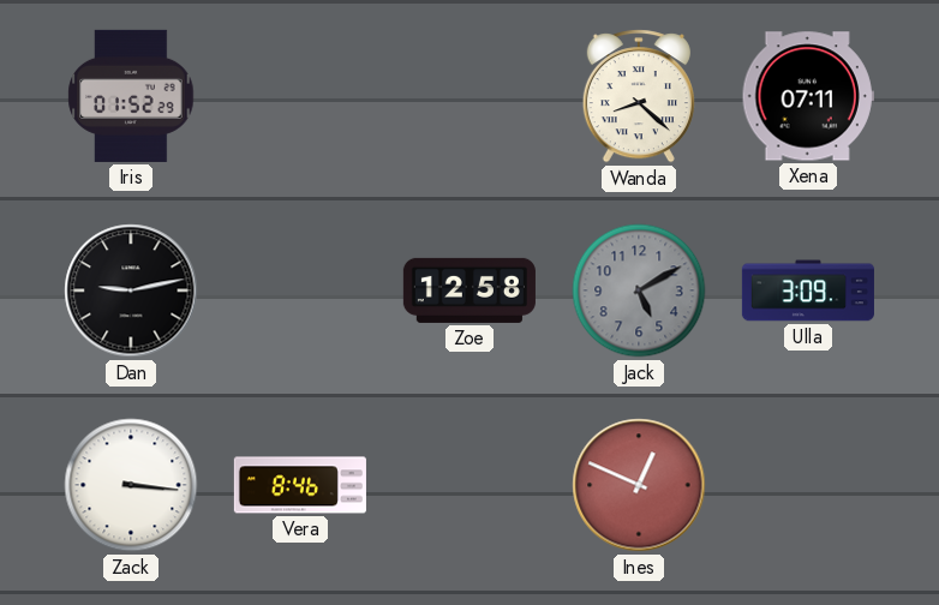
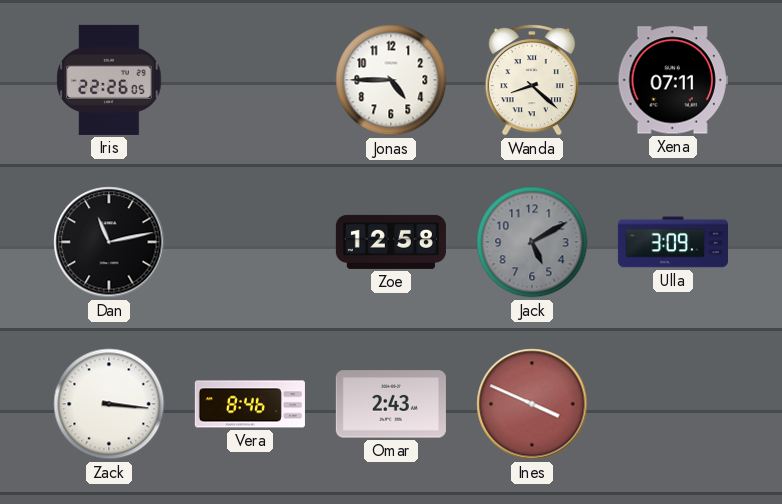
Iris: 01:52 -> 22:26
Jonas: none -> 4:45
Dan: 9:13 -> 11:13
Omar: none -> 2:43
Ines: 12:49 -> 3:49
